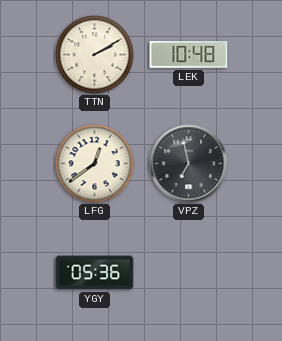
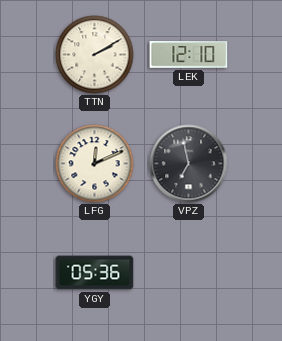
LEK: 10:48 -> 12:10
LFG: 12:39 -> 12:11
